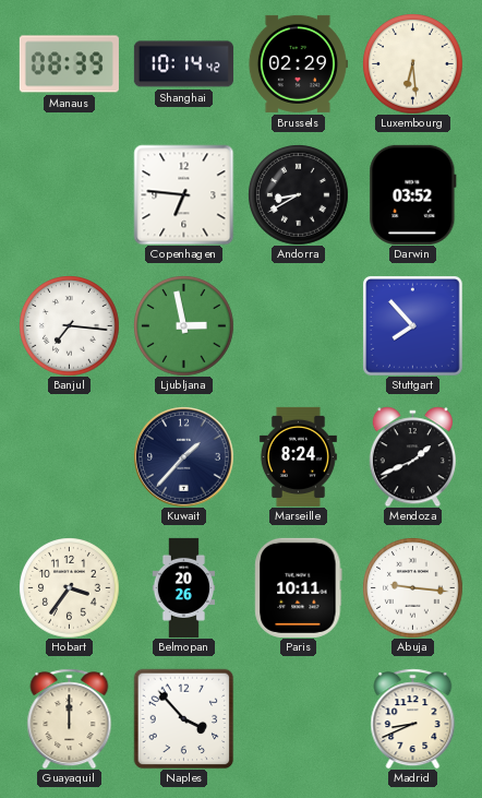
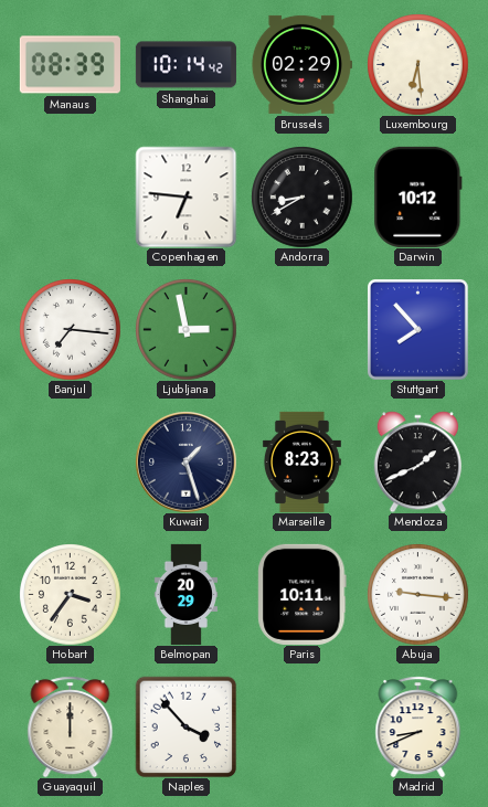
Darwin: 03:52 -> 10:12
Kuwait: 1:37 -> 1:27
Marseille: 8:24 -> 8:23
Belmopan: 20:26 -> 20:29
